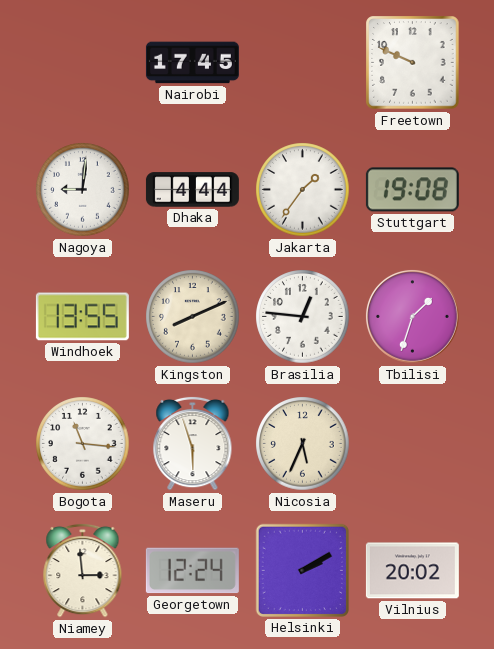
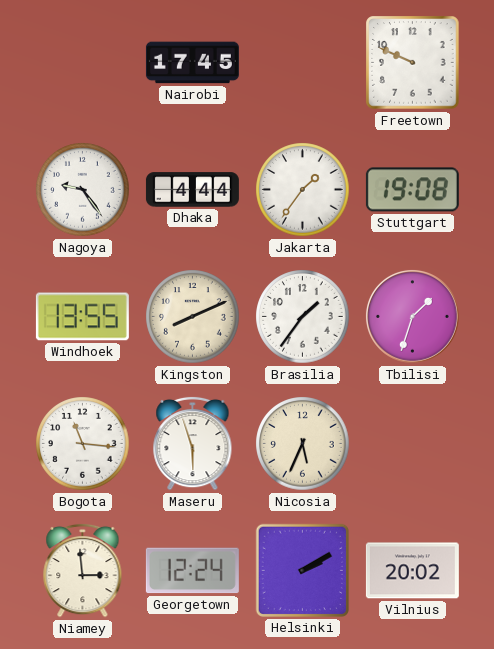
Nagoya: 9:01 -> 9:24
Brasilia: 12:46 -> 1:36
